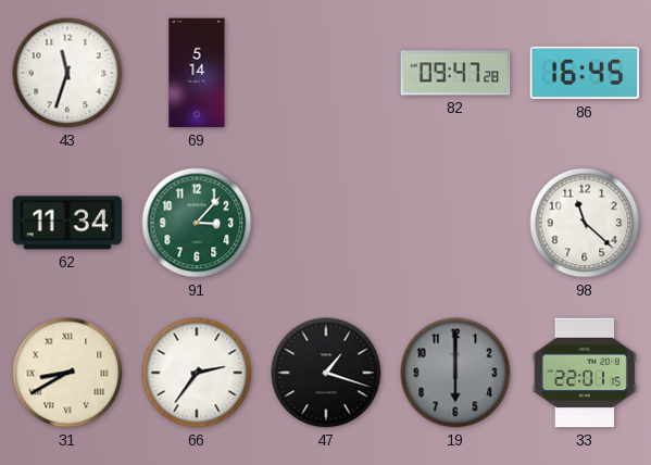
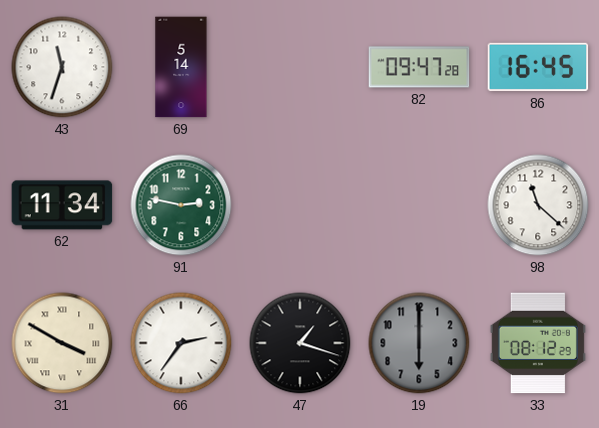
91: 3:07 -> 2:47
31: 8:40 -> 3:50
33: 22:01 -> 08:12
